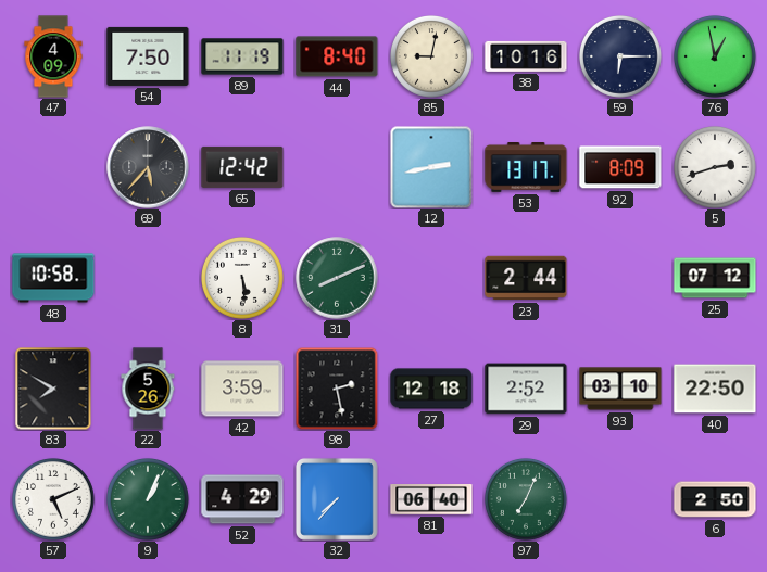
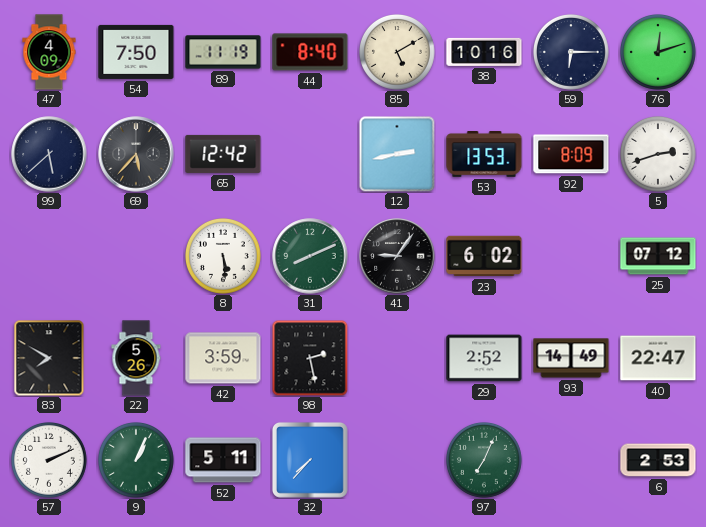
85: 9:02 -> 5:10
76: 12:58 -> 12:12
99: none -> 5:38
53: 13:17 -> 13:53
48: 10:58 -> none
41: none -> 9:06
23: 2:44 -> 6:02
27: 12:18 -> none
93: 03:10 -> 14:49
40: 22:50 -> 22:47
57: 5:11 -> 2:11
52: 4:29 -> 5:11
81: 06:40 -> none
6: 2:50 -> 2:53
